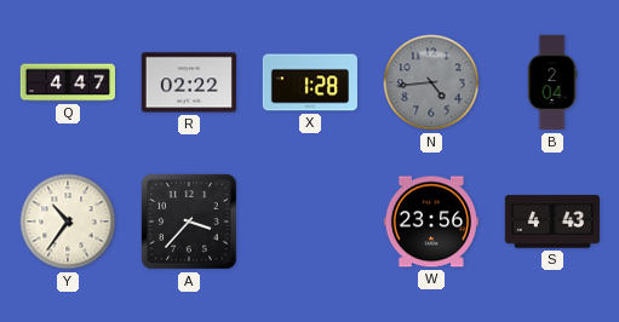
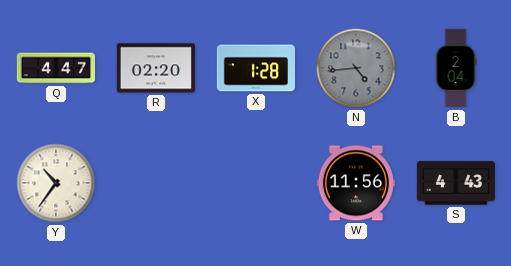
R: 02:22 -> 02:20
A: 3:37 -> none
W: 23:56 -> 11:56
